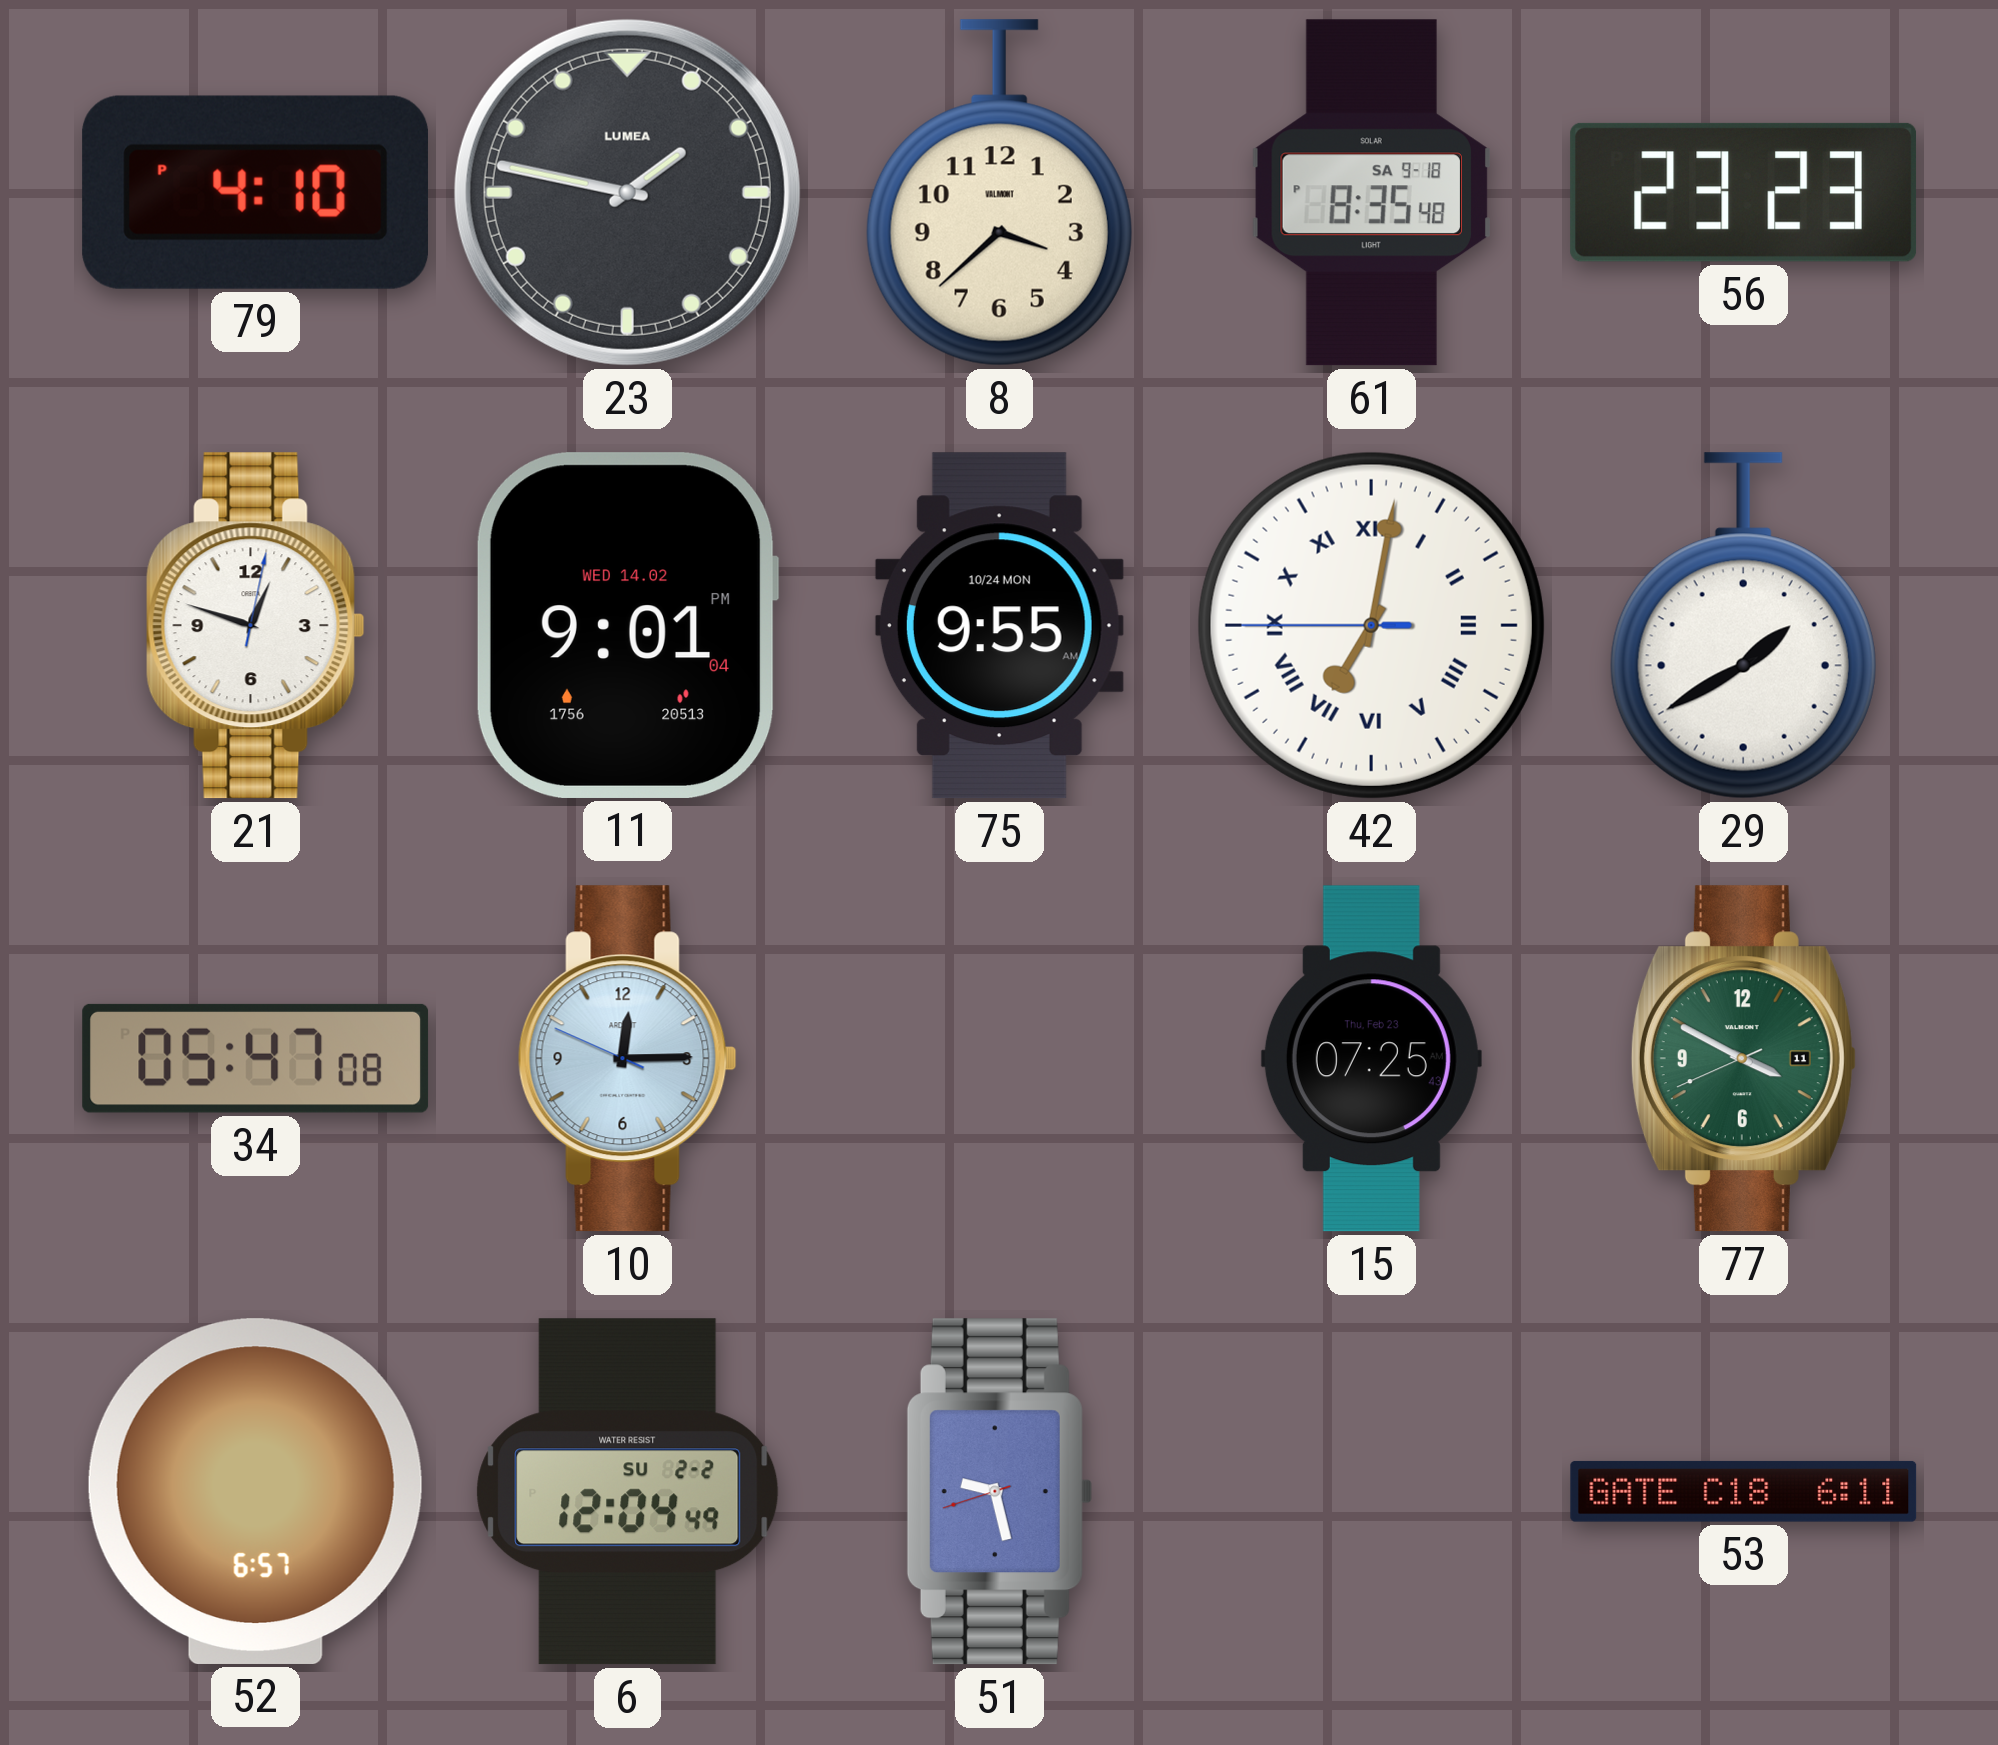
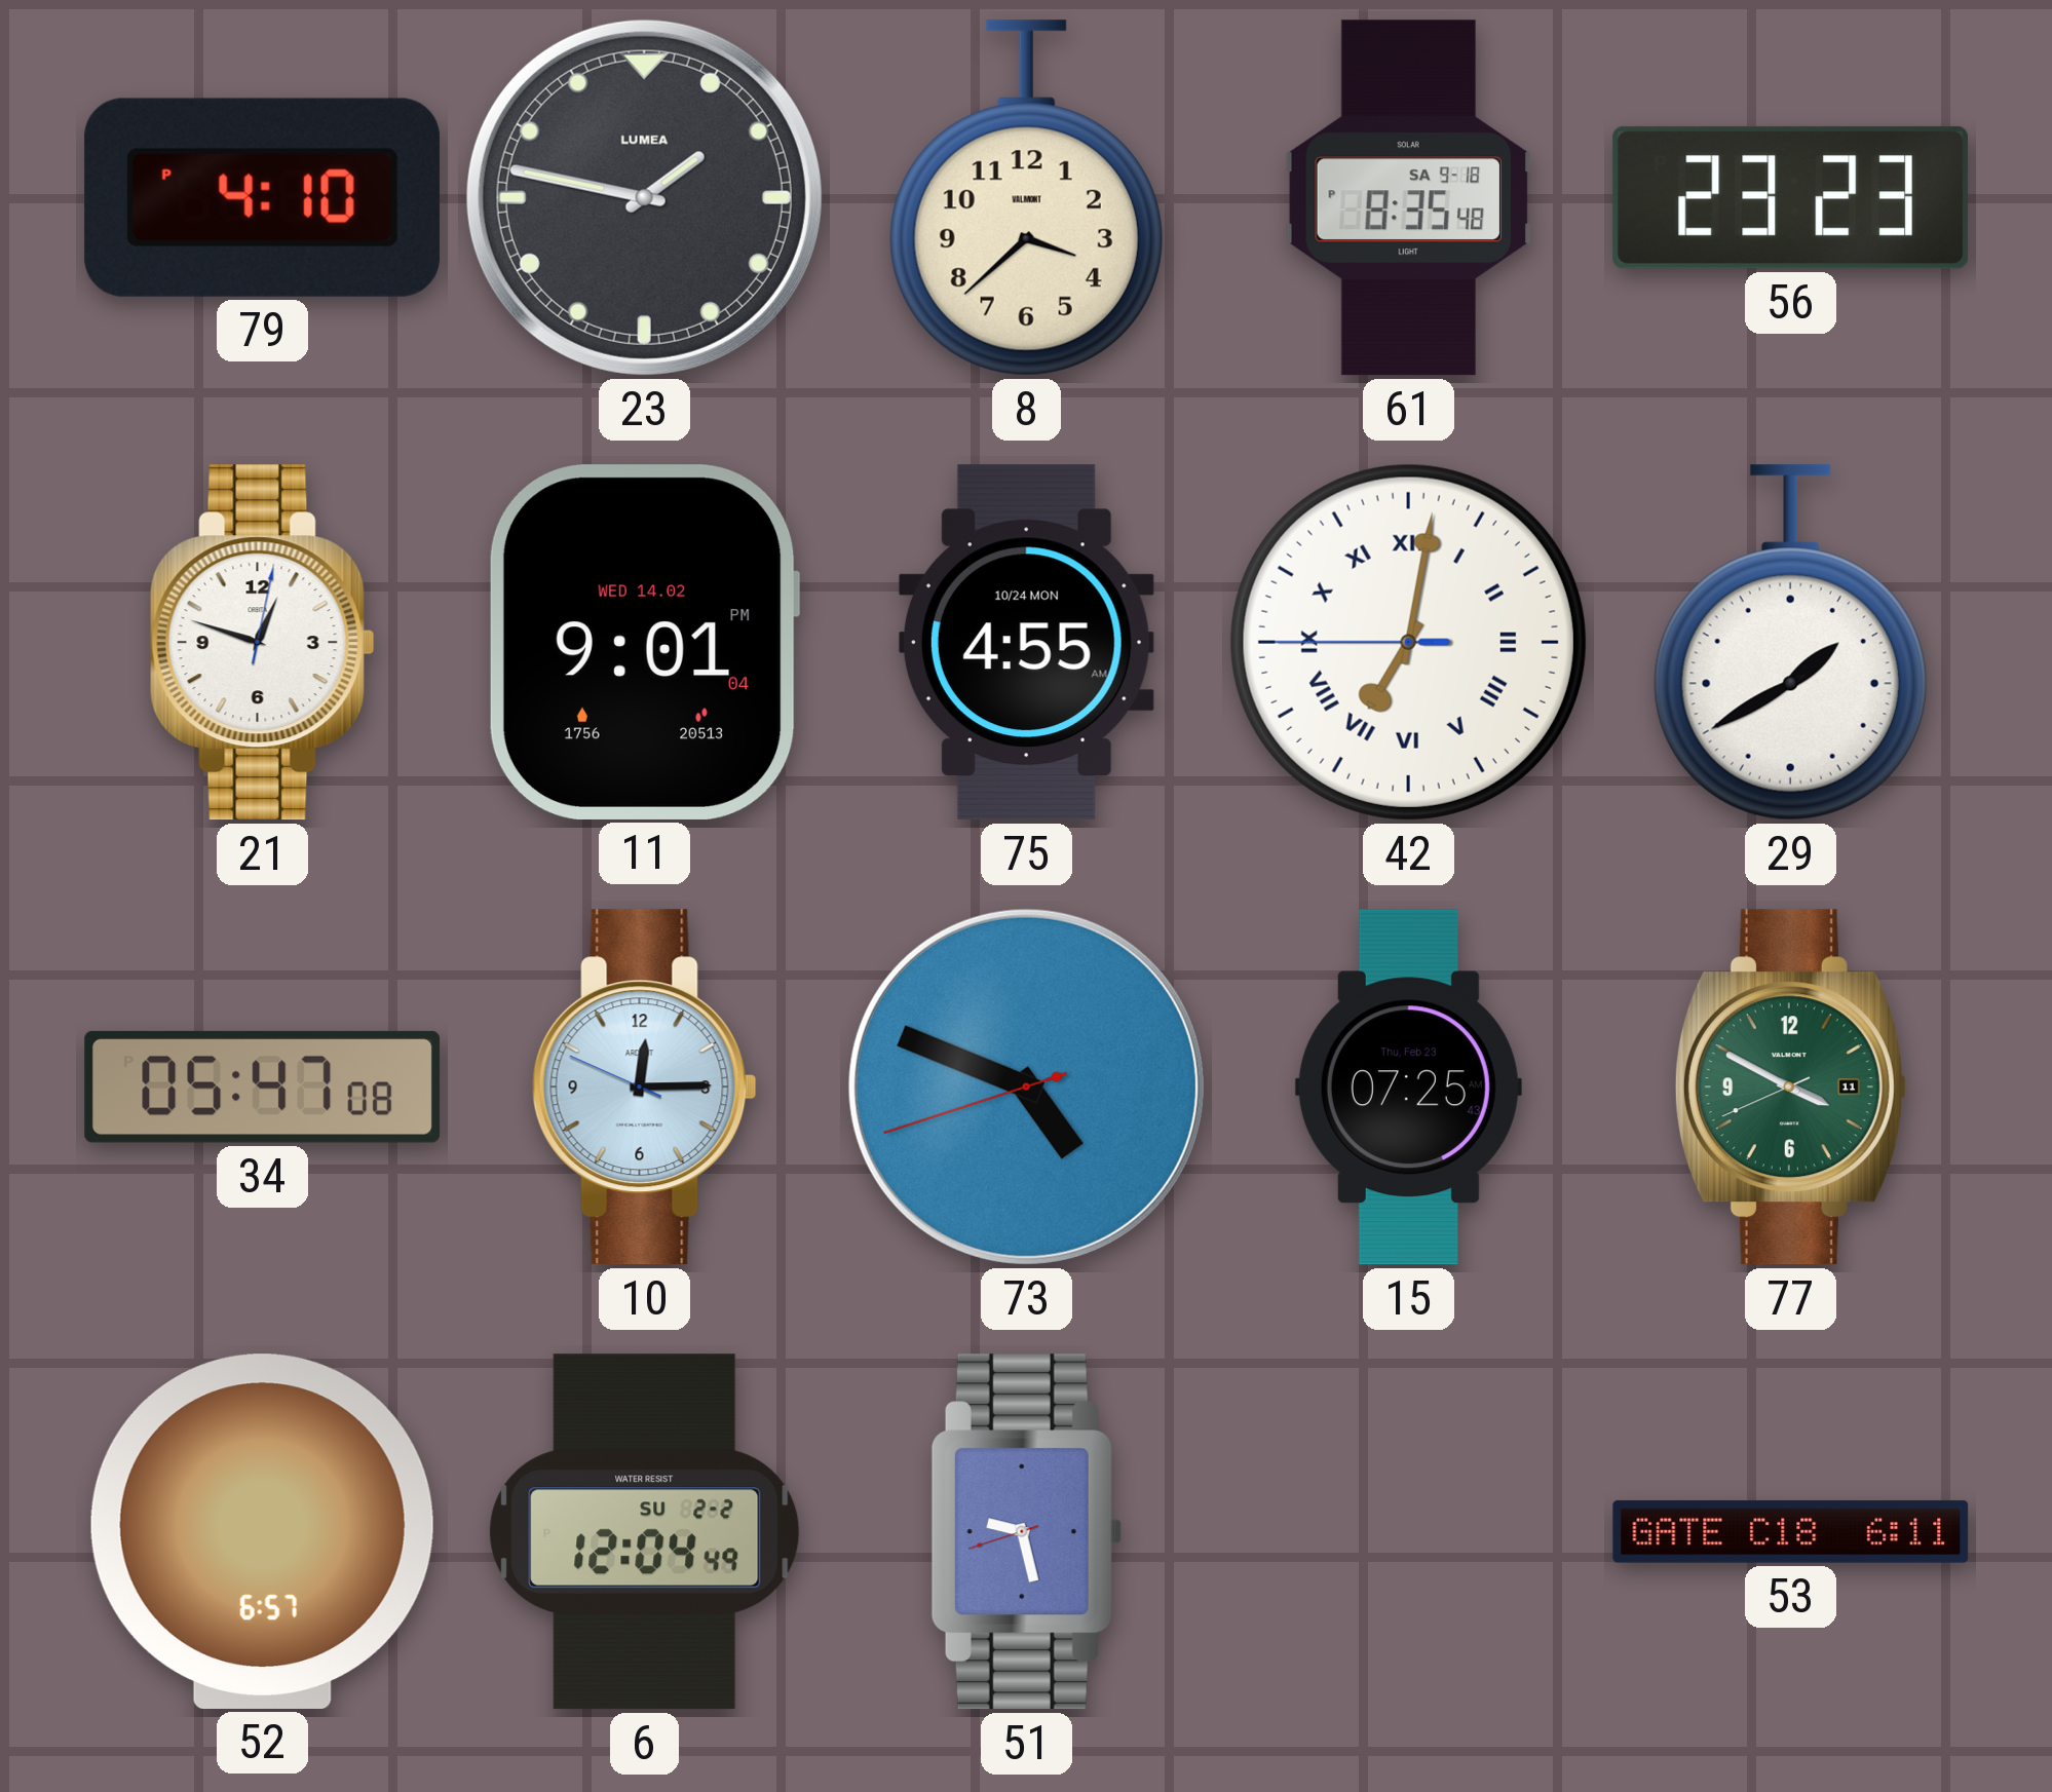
75: 9:55 -> 4:55
73: none -> 4:48
